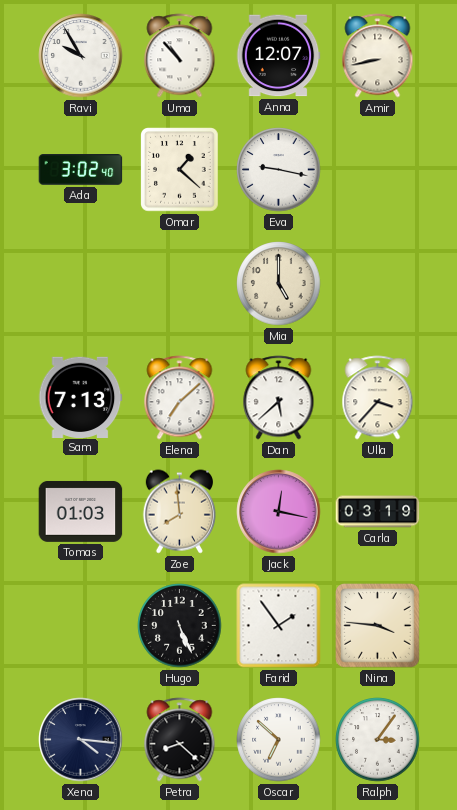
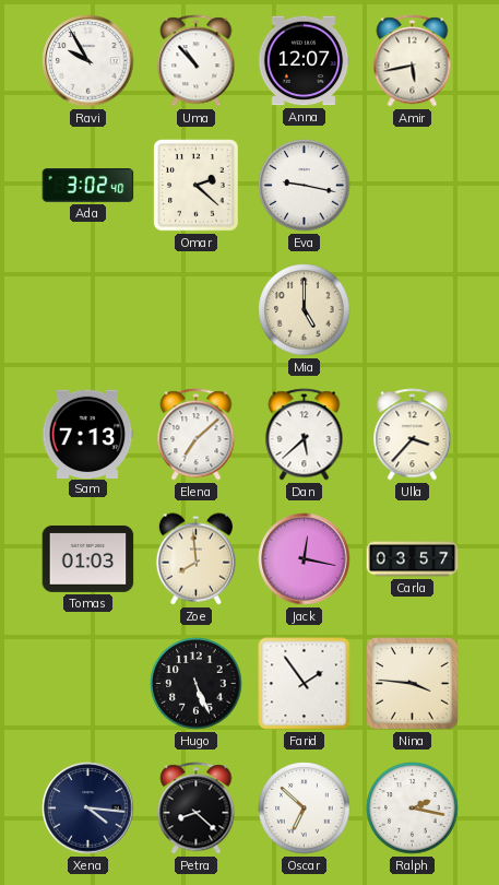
Amir: 8:43 -> 5:43
Omar: 1:22 -> 2:22
Carla: 03:19 -> 03:57
Ralph: 3:06 -> 2:17
